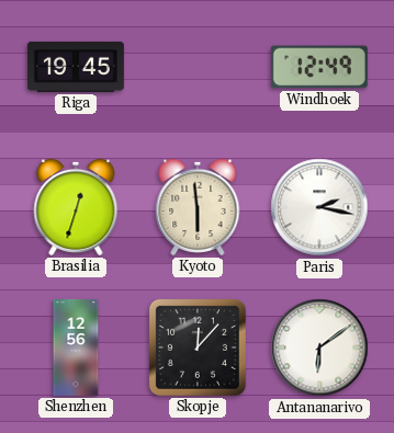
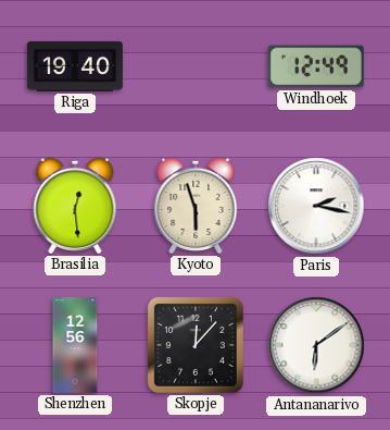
Riga: 19:45 -> 19:40
Brasilia: 12:33 -> 12:29
Kyoto: 5:59 -> 5:57
